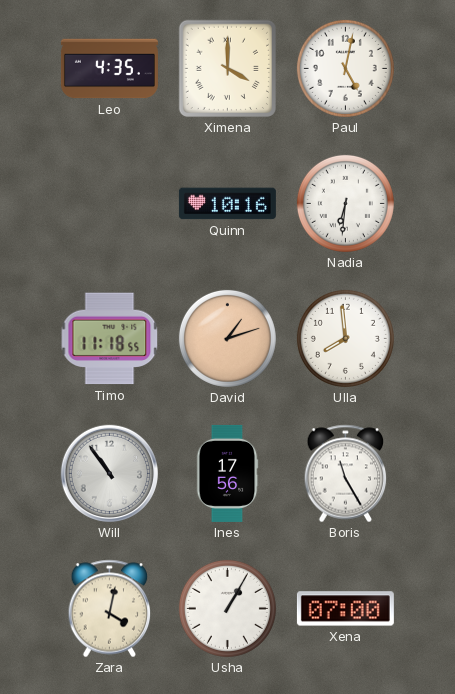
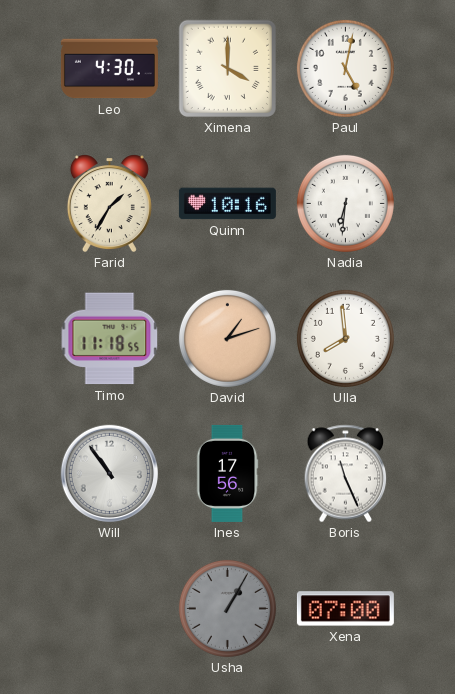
Leo: 4:35 -> 4:30
Farid: none -> 1:35
Boris: 11:25 -> 11:26
Zara: 4:02 -> none
Usha dial: white -> grey
